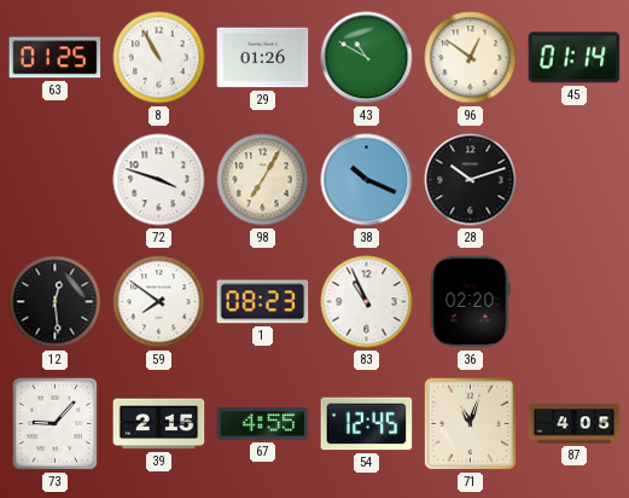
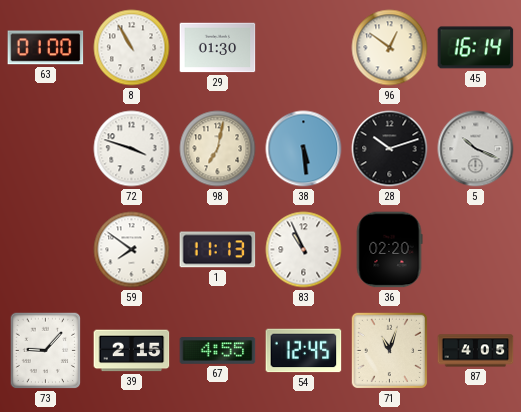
63: 01:25 -> 01:00
29: 01:26 -> 01:30
43: 10:50 -> none
45: 01:14 -> 16:14
98: 7:05 -> 7:02
38: 10:19 -> 5:29
5: none -> 10:19
12: 12:29 -> none
1: 08:23 -> 11:13
